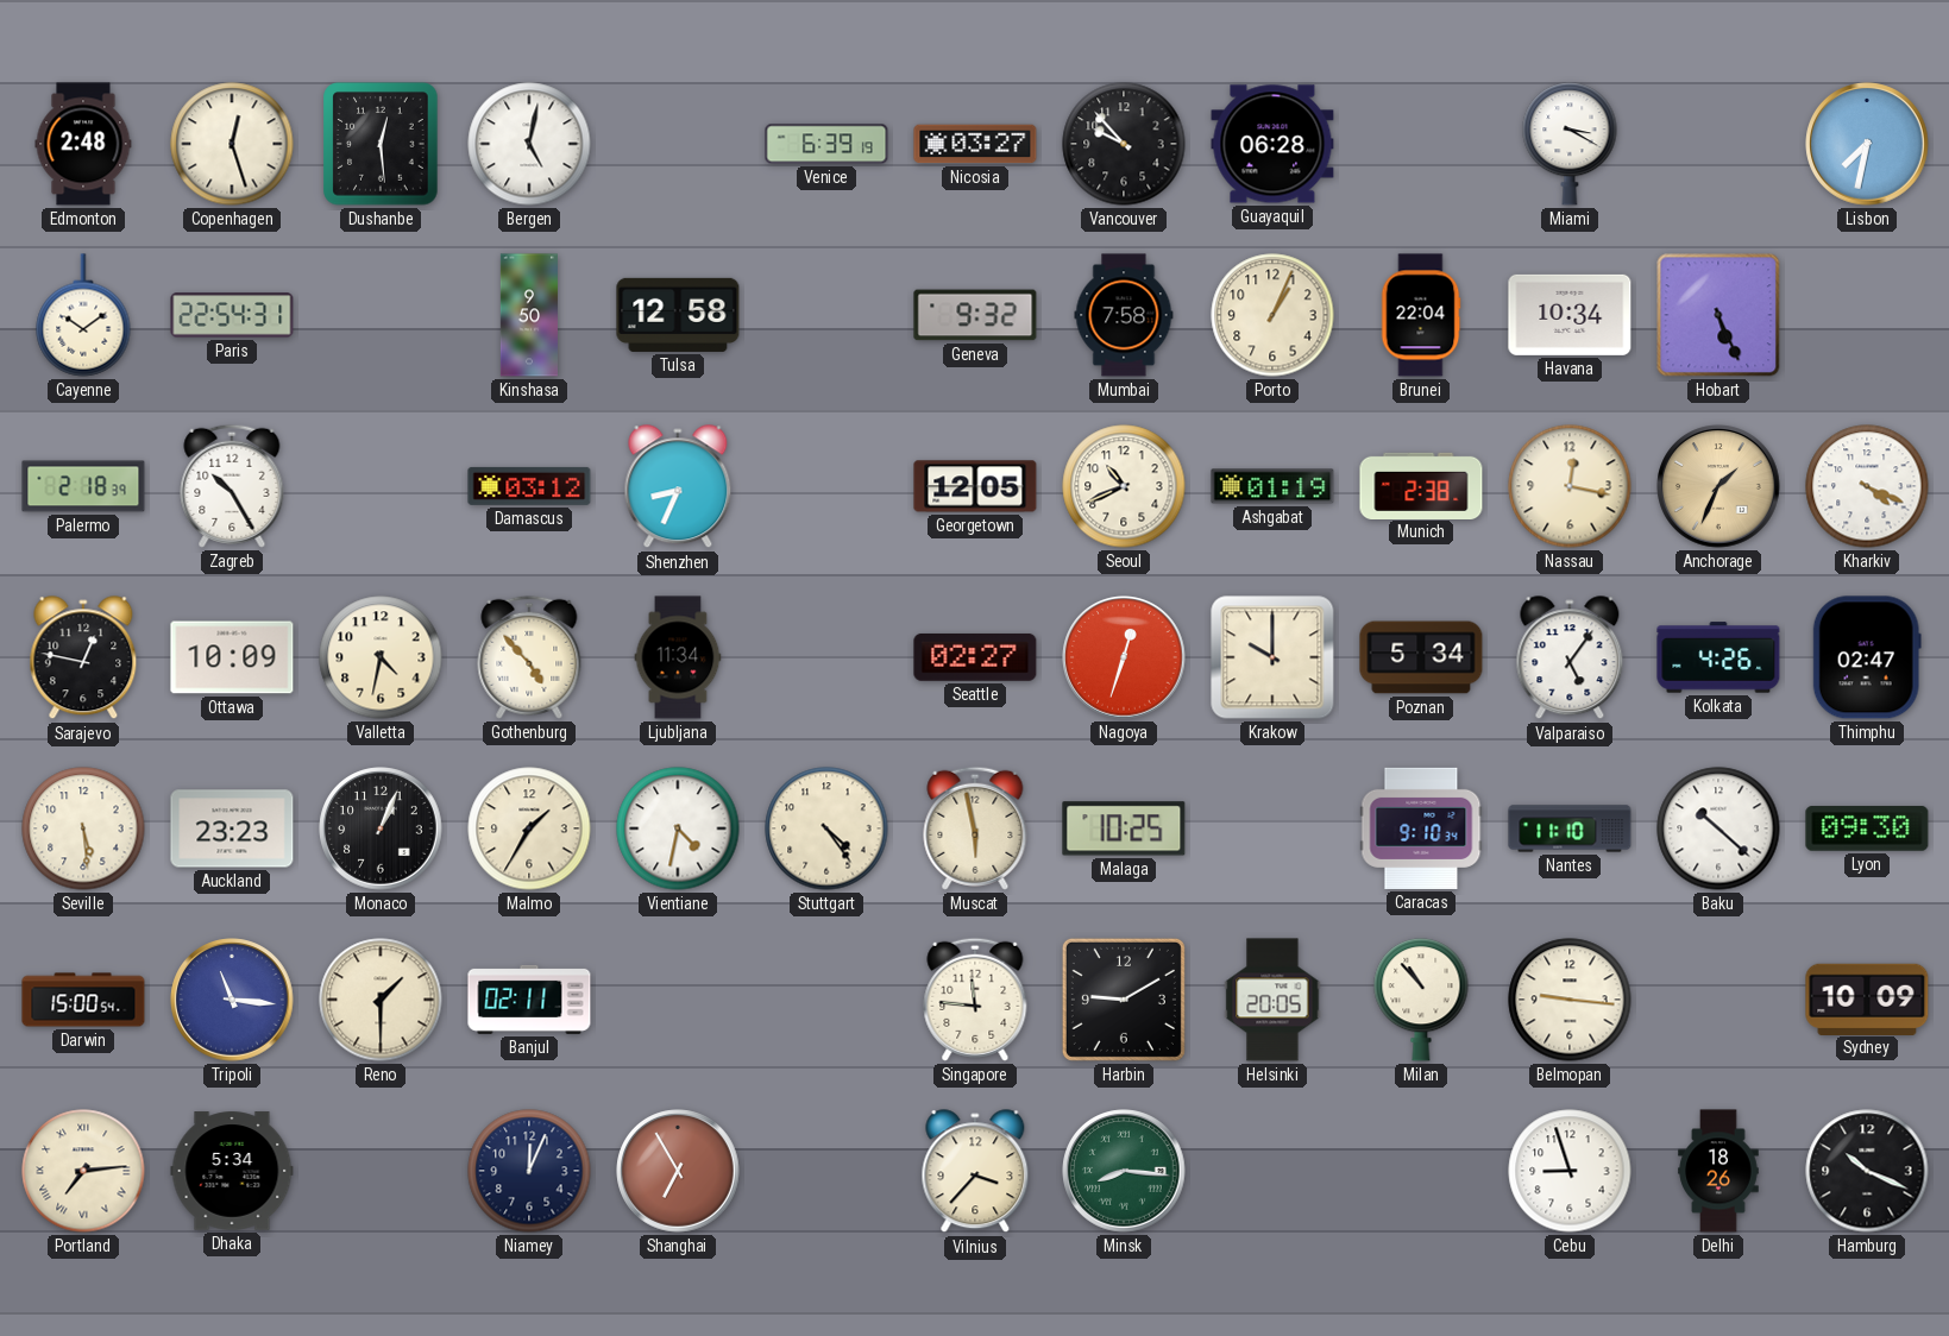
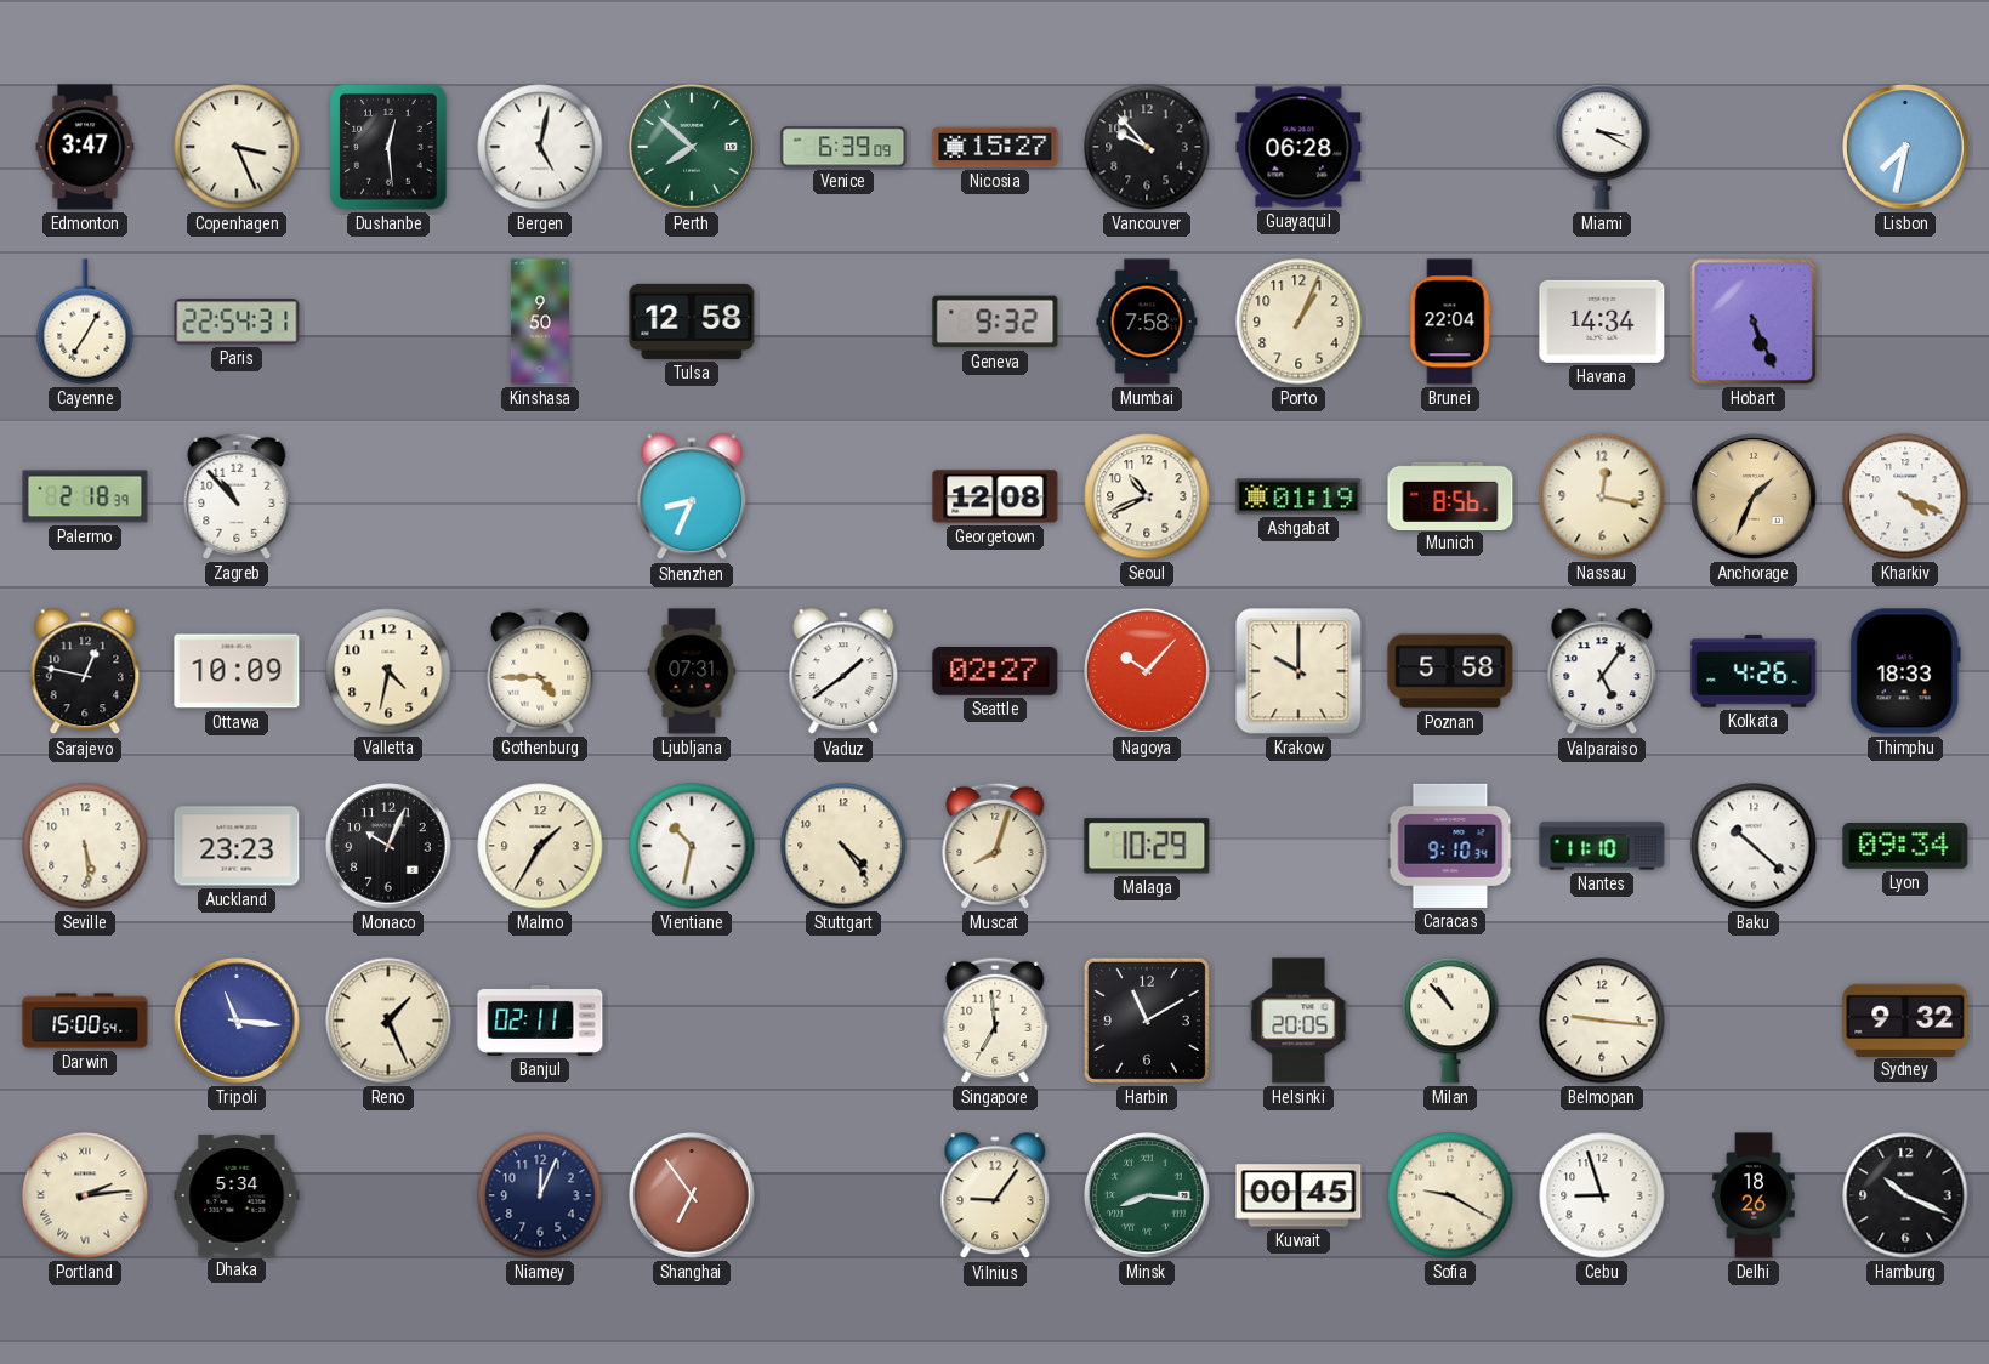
Edmonton: 2:48 -> 3:47
Copenhagen: 12:27 -> 3:26
Perth: none -> 7:52
Venice: 6:39:19 -> 6:39:09
Nicosia: 03:27 -> 15:27
Cayenne: 10:09 -> 7:05
Havana: 10:34 -> 14:34
Zagreb: 10:25 -> 10:53
Damascus: 03:12 -> none
Georgetown: 12:05 -> 12:08
Munich: 2:38 -> 8:56
Gothenburg: 4:53 -> 4:45
Ljubljana: 11:34 -> 07:31
Vaduz: none -> 1:39
Nagoya: 12:33 -> 10:07
Poznan: 5:34 -> 5:58
Thimphu: 02:47 -> 18:33
Monaco: 1:04 -> 10:04
Vientiane: 4:32 -> 10:32
Muscat: 5:58 -> 8:03
Malaga: 10:25 -> 10:29
Lyon: 09:30 -> 09:34
Reno: 1:30 -> 1:26
Singapore: 11:46 -> 6:59
Harbin: 9:10 -> 11:10
Sydney: 10:09 -> 9:32
Portland: 7:14 -> 2:14
Shanghai: 6:55 -> 6:54
Vilnius: 3:37 -> 9:06
Kuwait: none -> 00:45
Sofia: none -> 9:20
